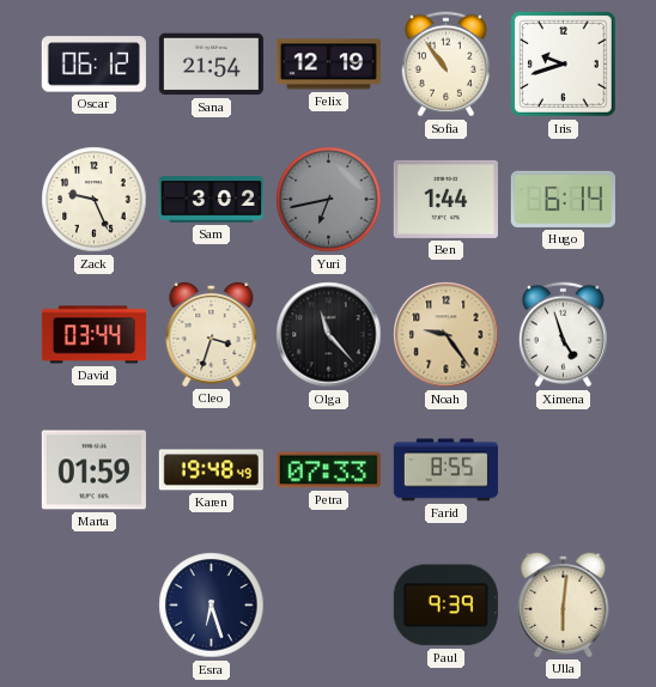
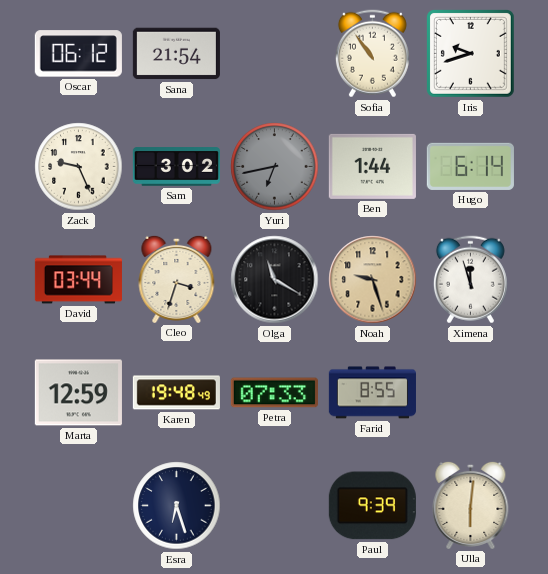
Felix: 12:19 -> none
Olga: 11:23 -> 11:20
Noah: 9:24 -> 9:27
Ximena: 4:57 -> 11:57
Marta: 01:59 -> 12:59
